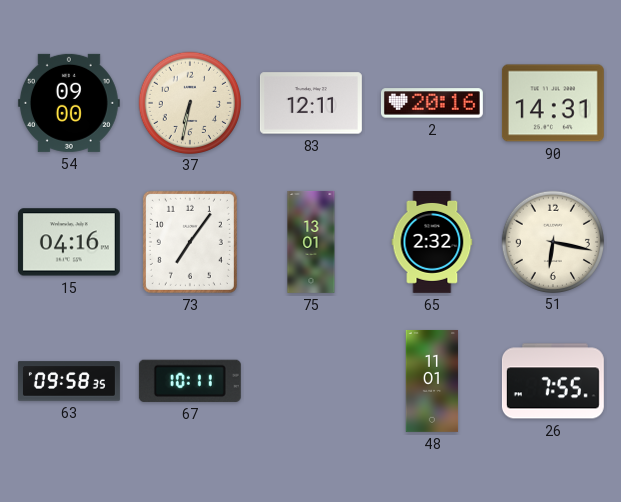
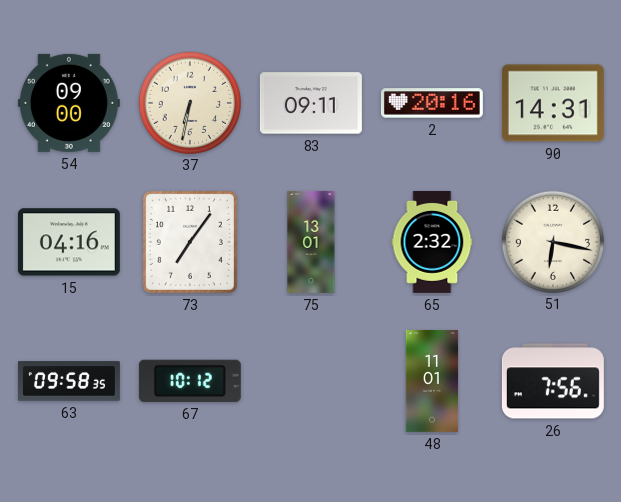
83: 12:11 -> 09:11
67: 10:11 -> 10:12
26: 7:55 -> 7:56
